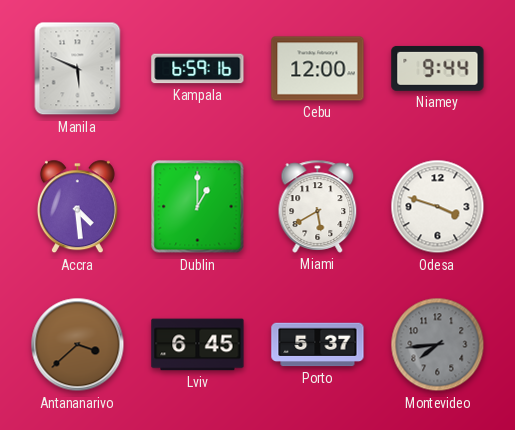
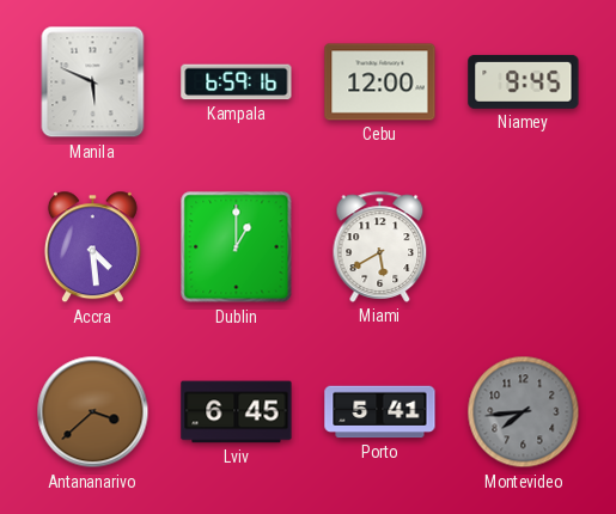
Niamey: 9:44 -> 9:45
Odesa: 3:48 -> none
Porto: 5:37 -> 5:41
